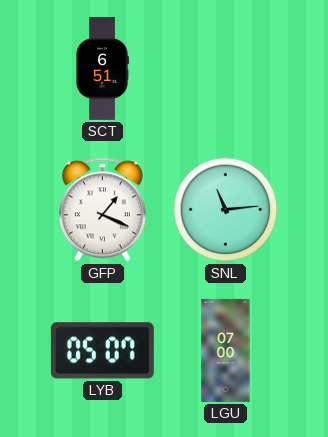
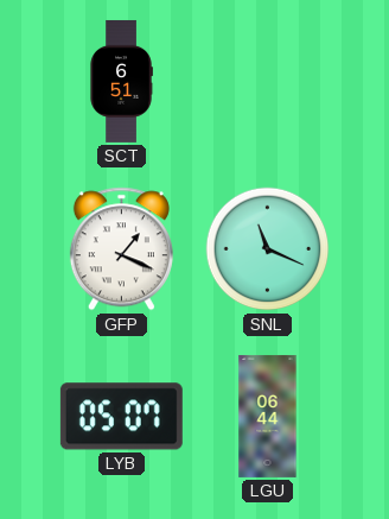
SNL: 11:14 -> 11:19
LGU: 07:00 -> 06:44
